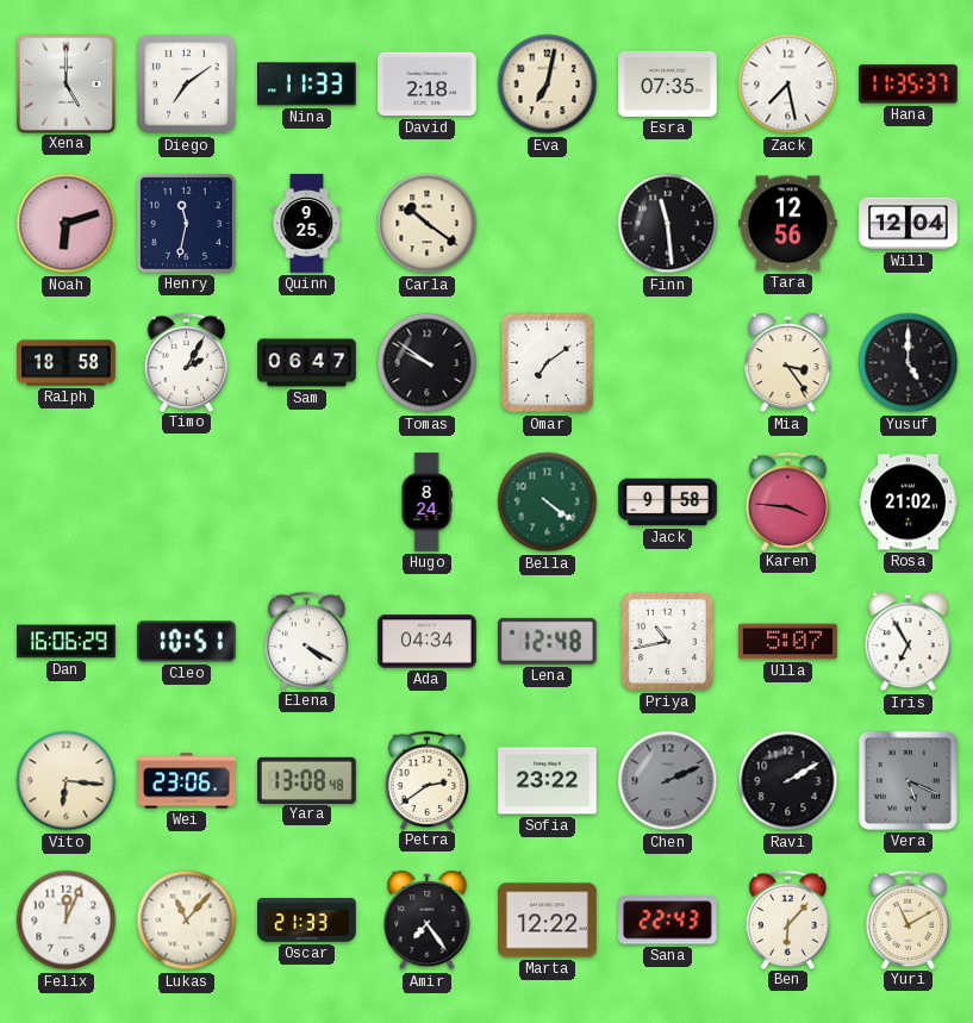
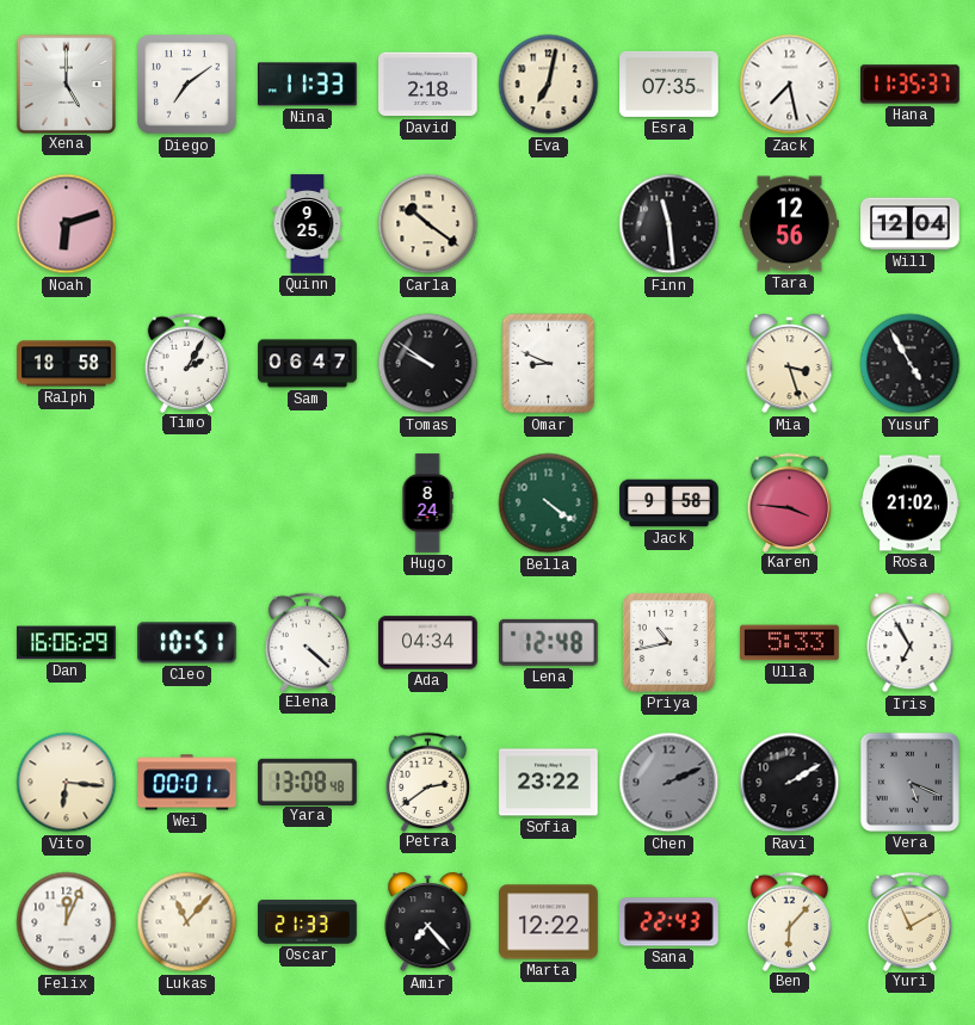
Henry: 11:32 -> none
Omar: 7:09 -> 8:49
Mia: 3:24 -> 3:27
Yusuf: 5:00 -> 4:55
Elena: 4:20 -> 4:22
Ulla: 5:07 -> 5:33
Wei: 23:06 -> 00:01
Amir: 7:24 -> 7:23
